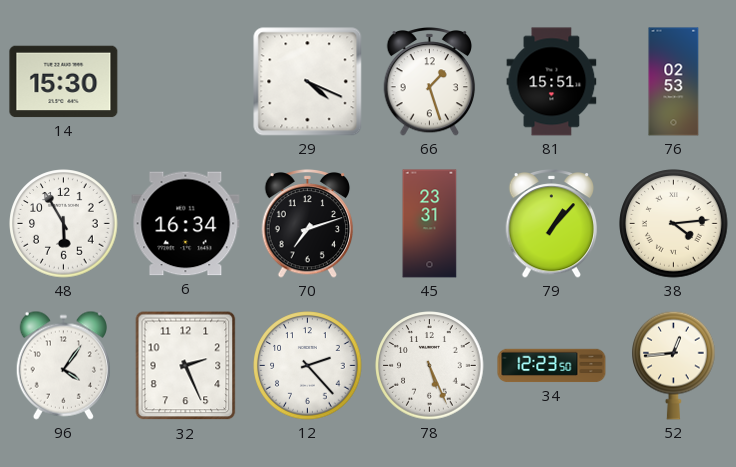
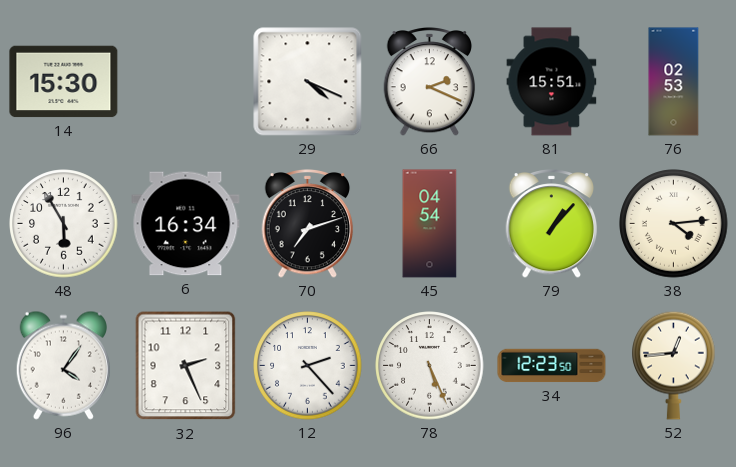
66: 1:27 -> 2:19
45: 23:31 -> 04:54
